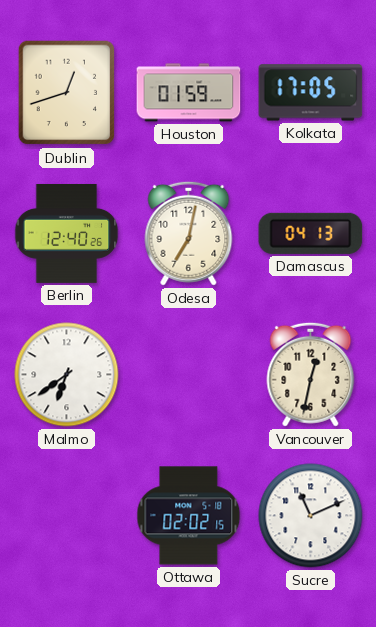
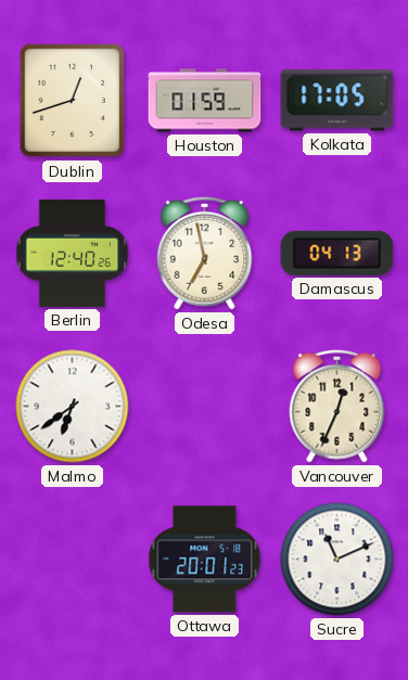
Odesa: 7:02 -> 6:58
Vancouver: 12:32 -> 12:34
Ottawa: 02:02 -> 20:01
